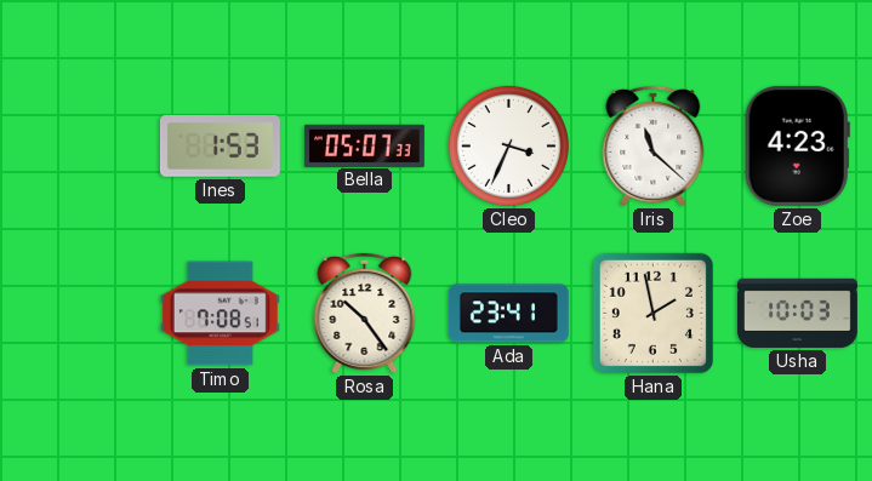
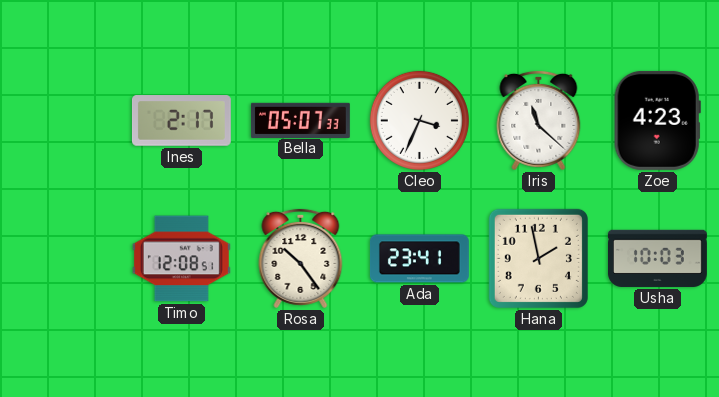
Ines: 1:53 -> 2:17
Timo: 7:08 -> 12:08
